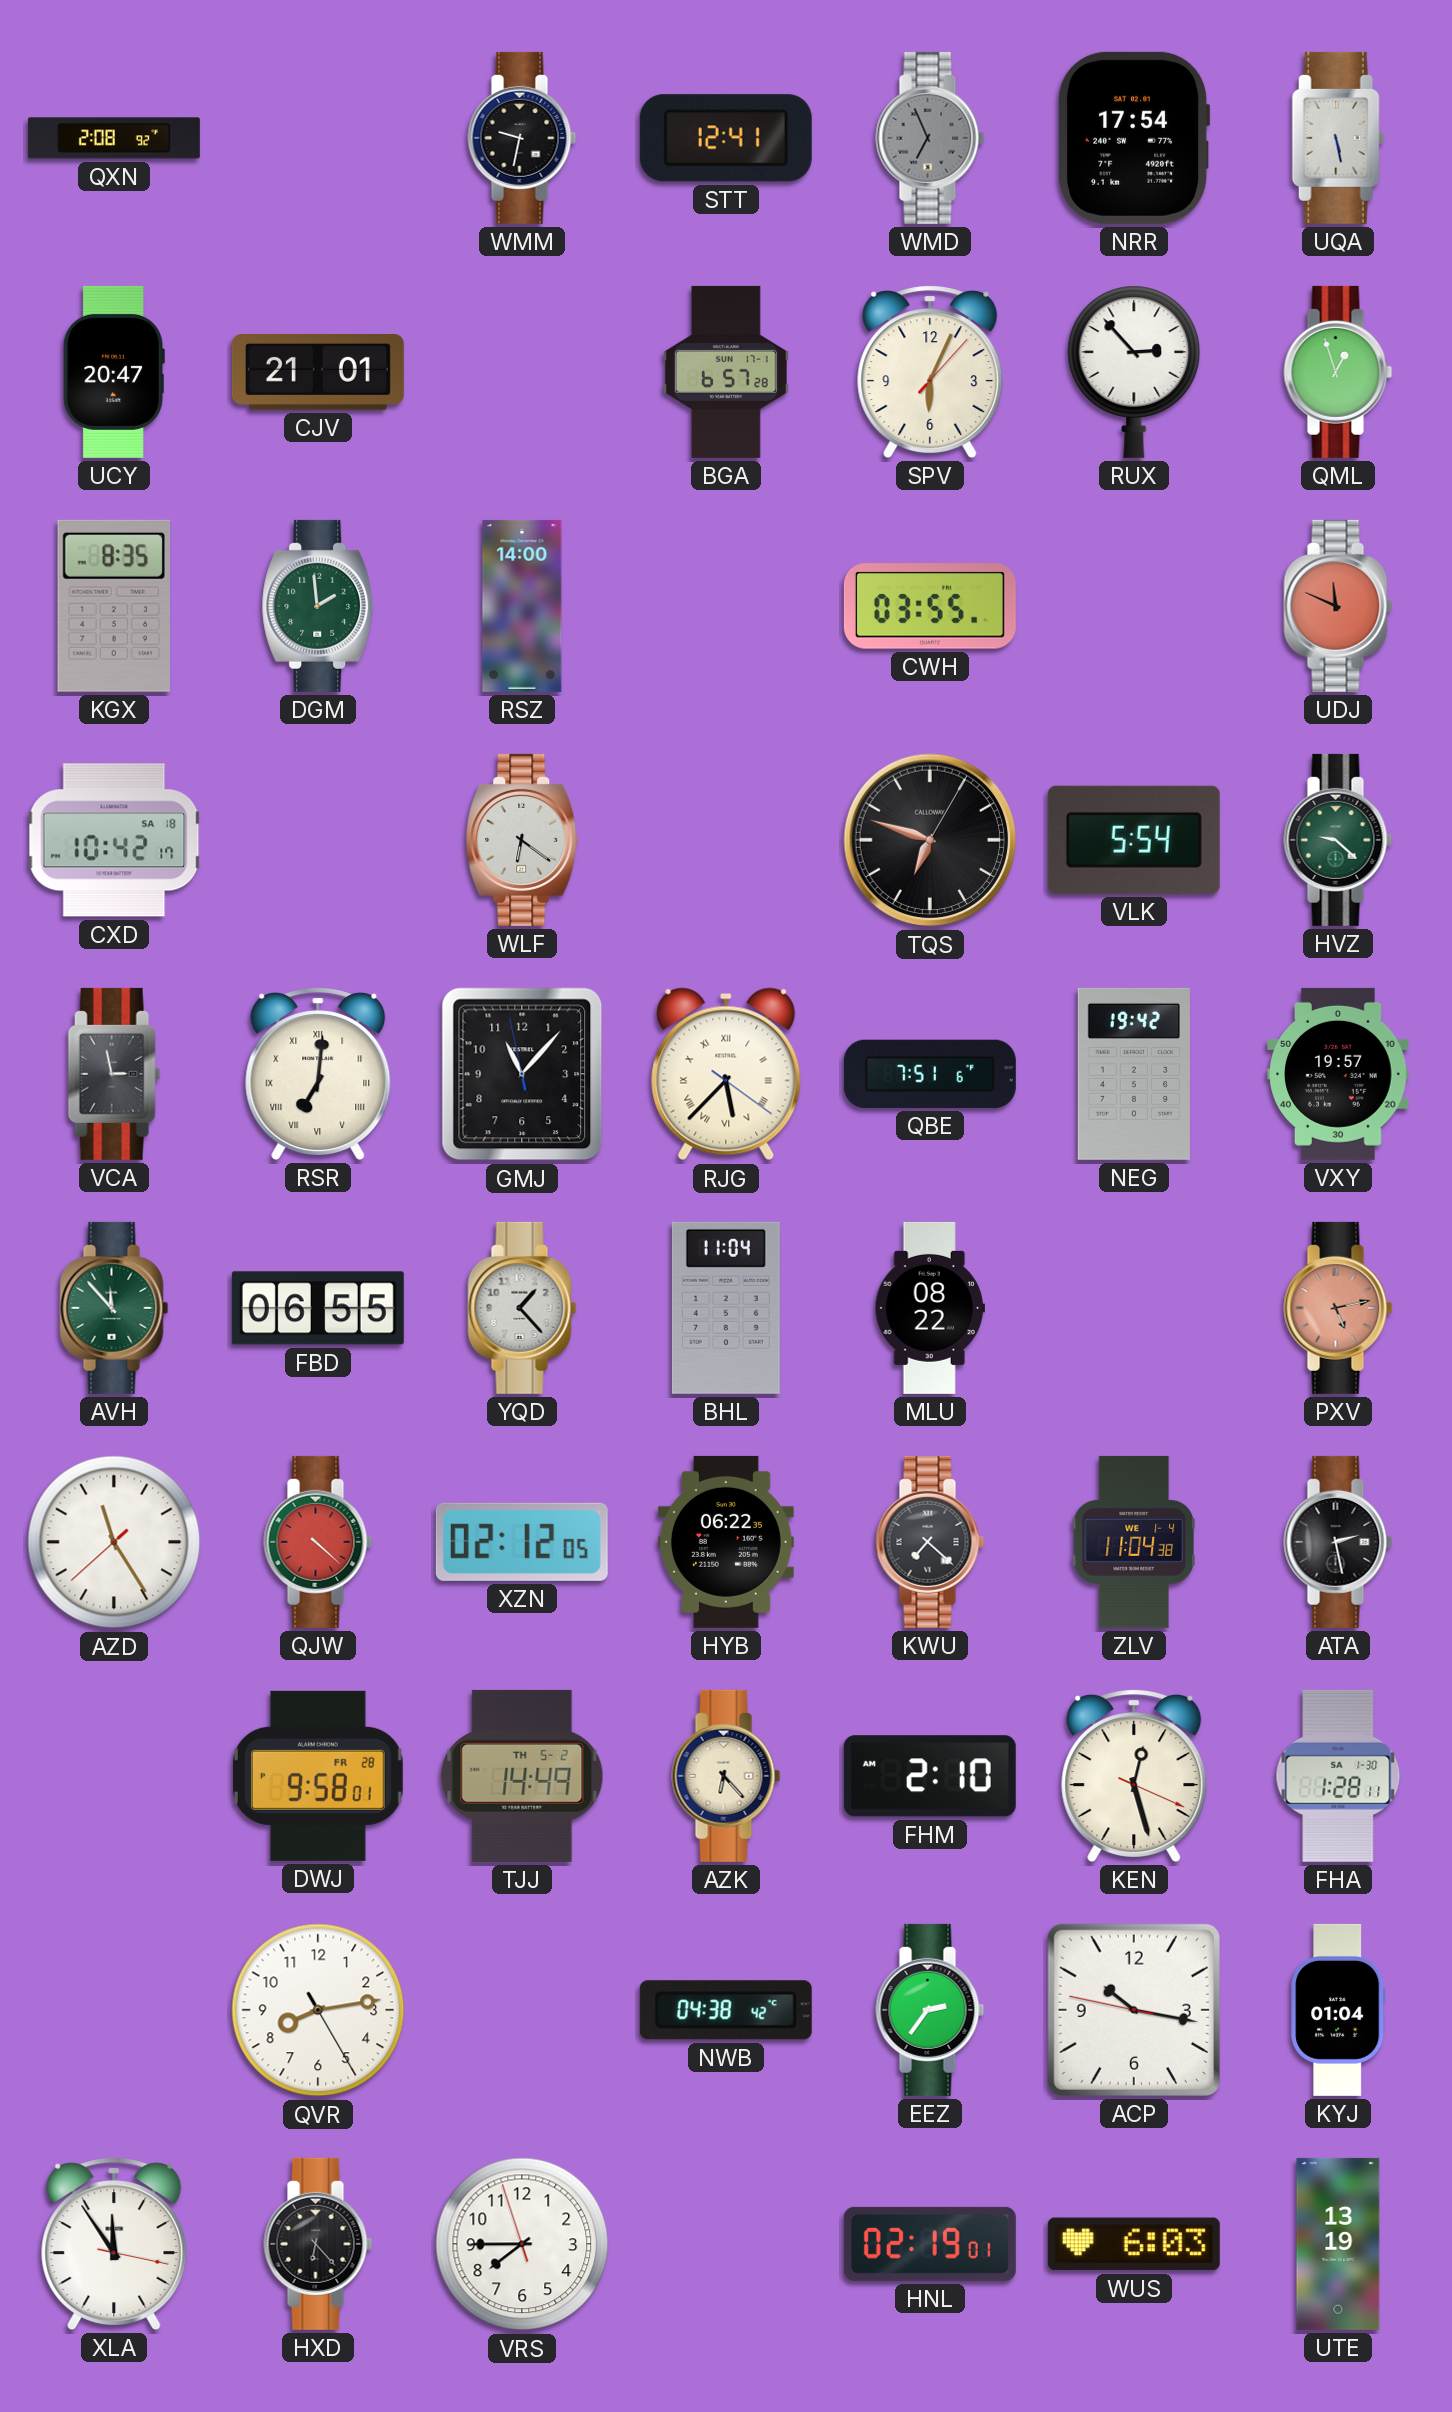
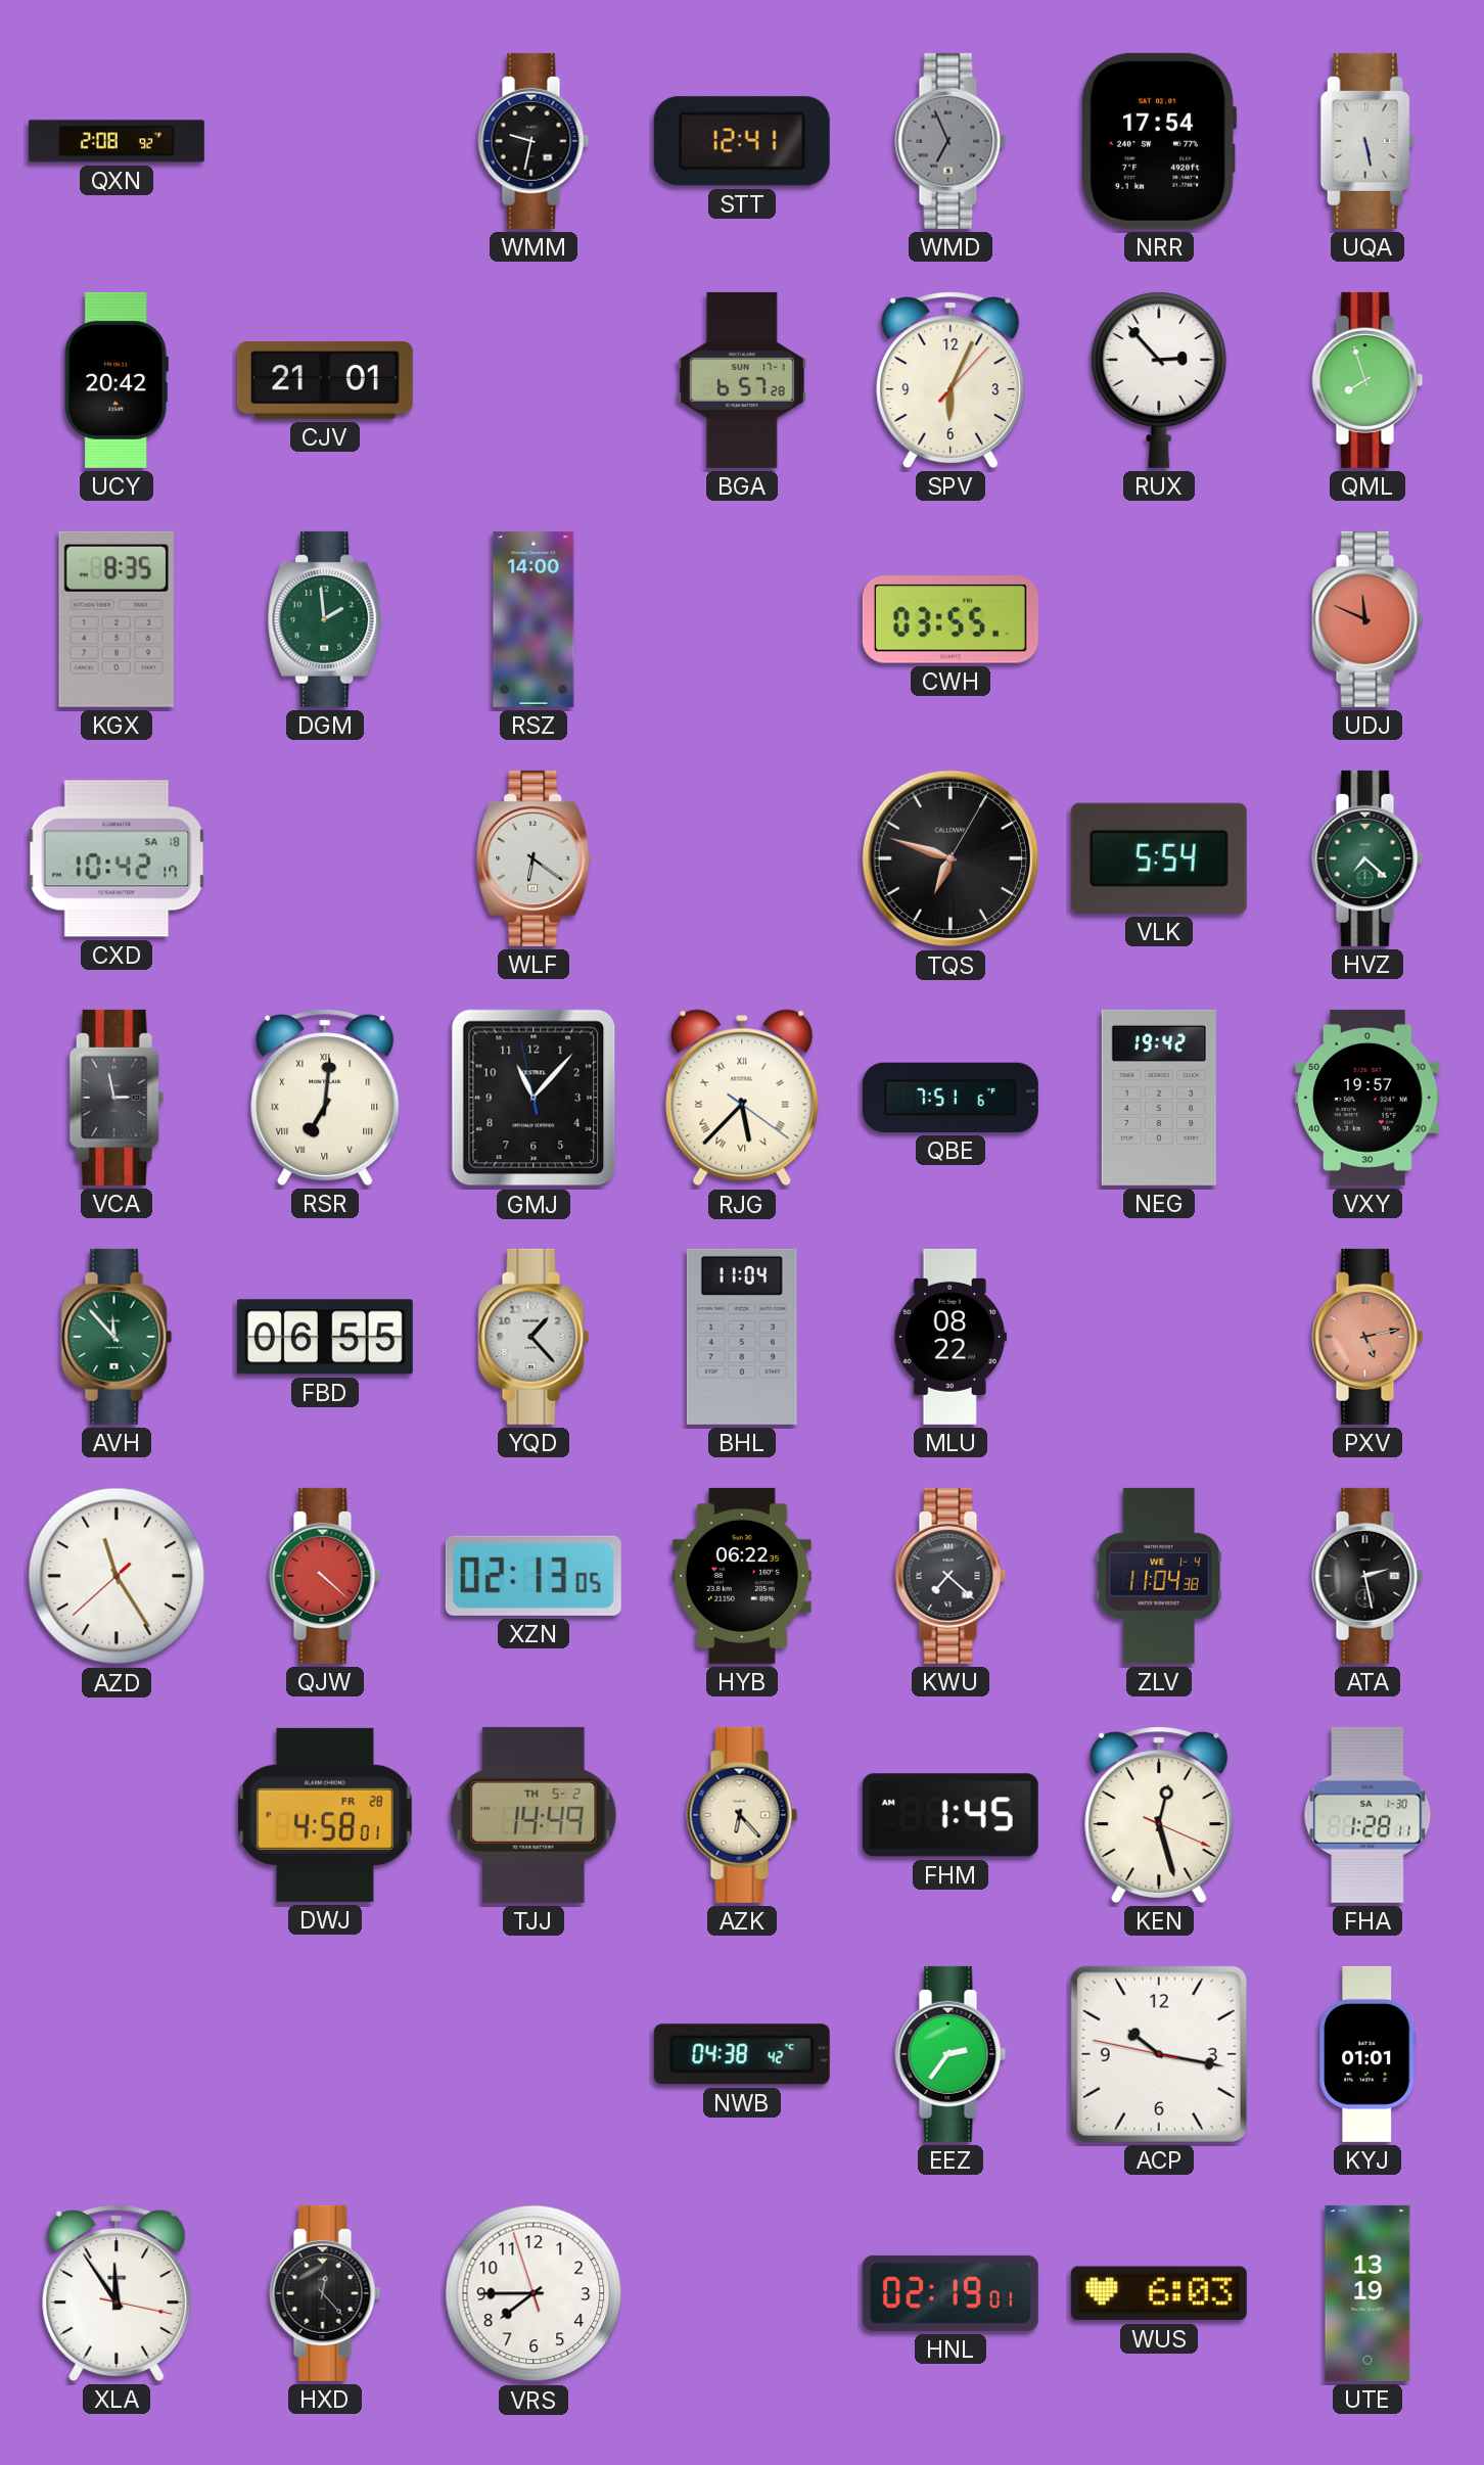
UCY: 20:47 -> 20:42
QML: 12:57 -> 7:57
HVZ: 9:22 -> 7:22
XZN: 02:12 -> 02:13
DWJ: 9:58 -> 4:58
FHM: 2:10 -> 1:45
QVR: 8:13 -> none
KYJ: 01:04 -> 01:01
HXD: 6:23 -> 12:23
